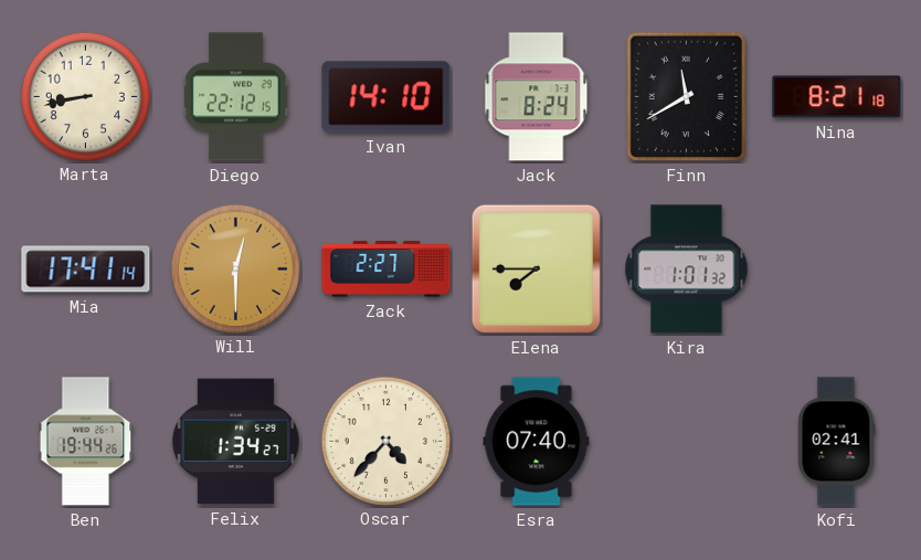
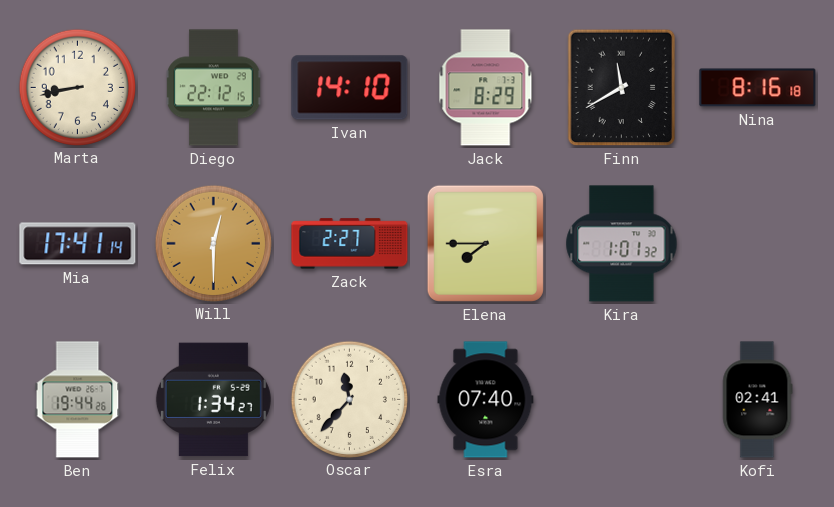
Jack: 8:24 -> 8:29
Nina: 8:21 -> 8:16
Oscar: 4:37 -> 11:37
